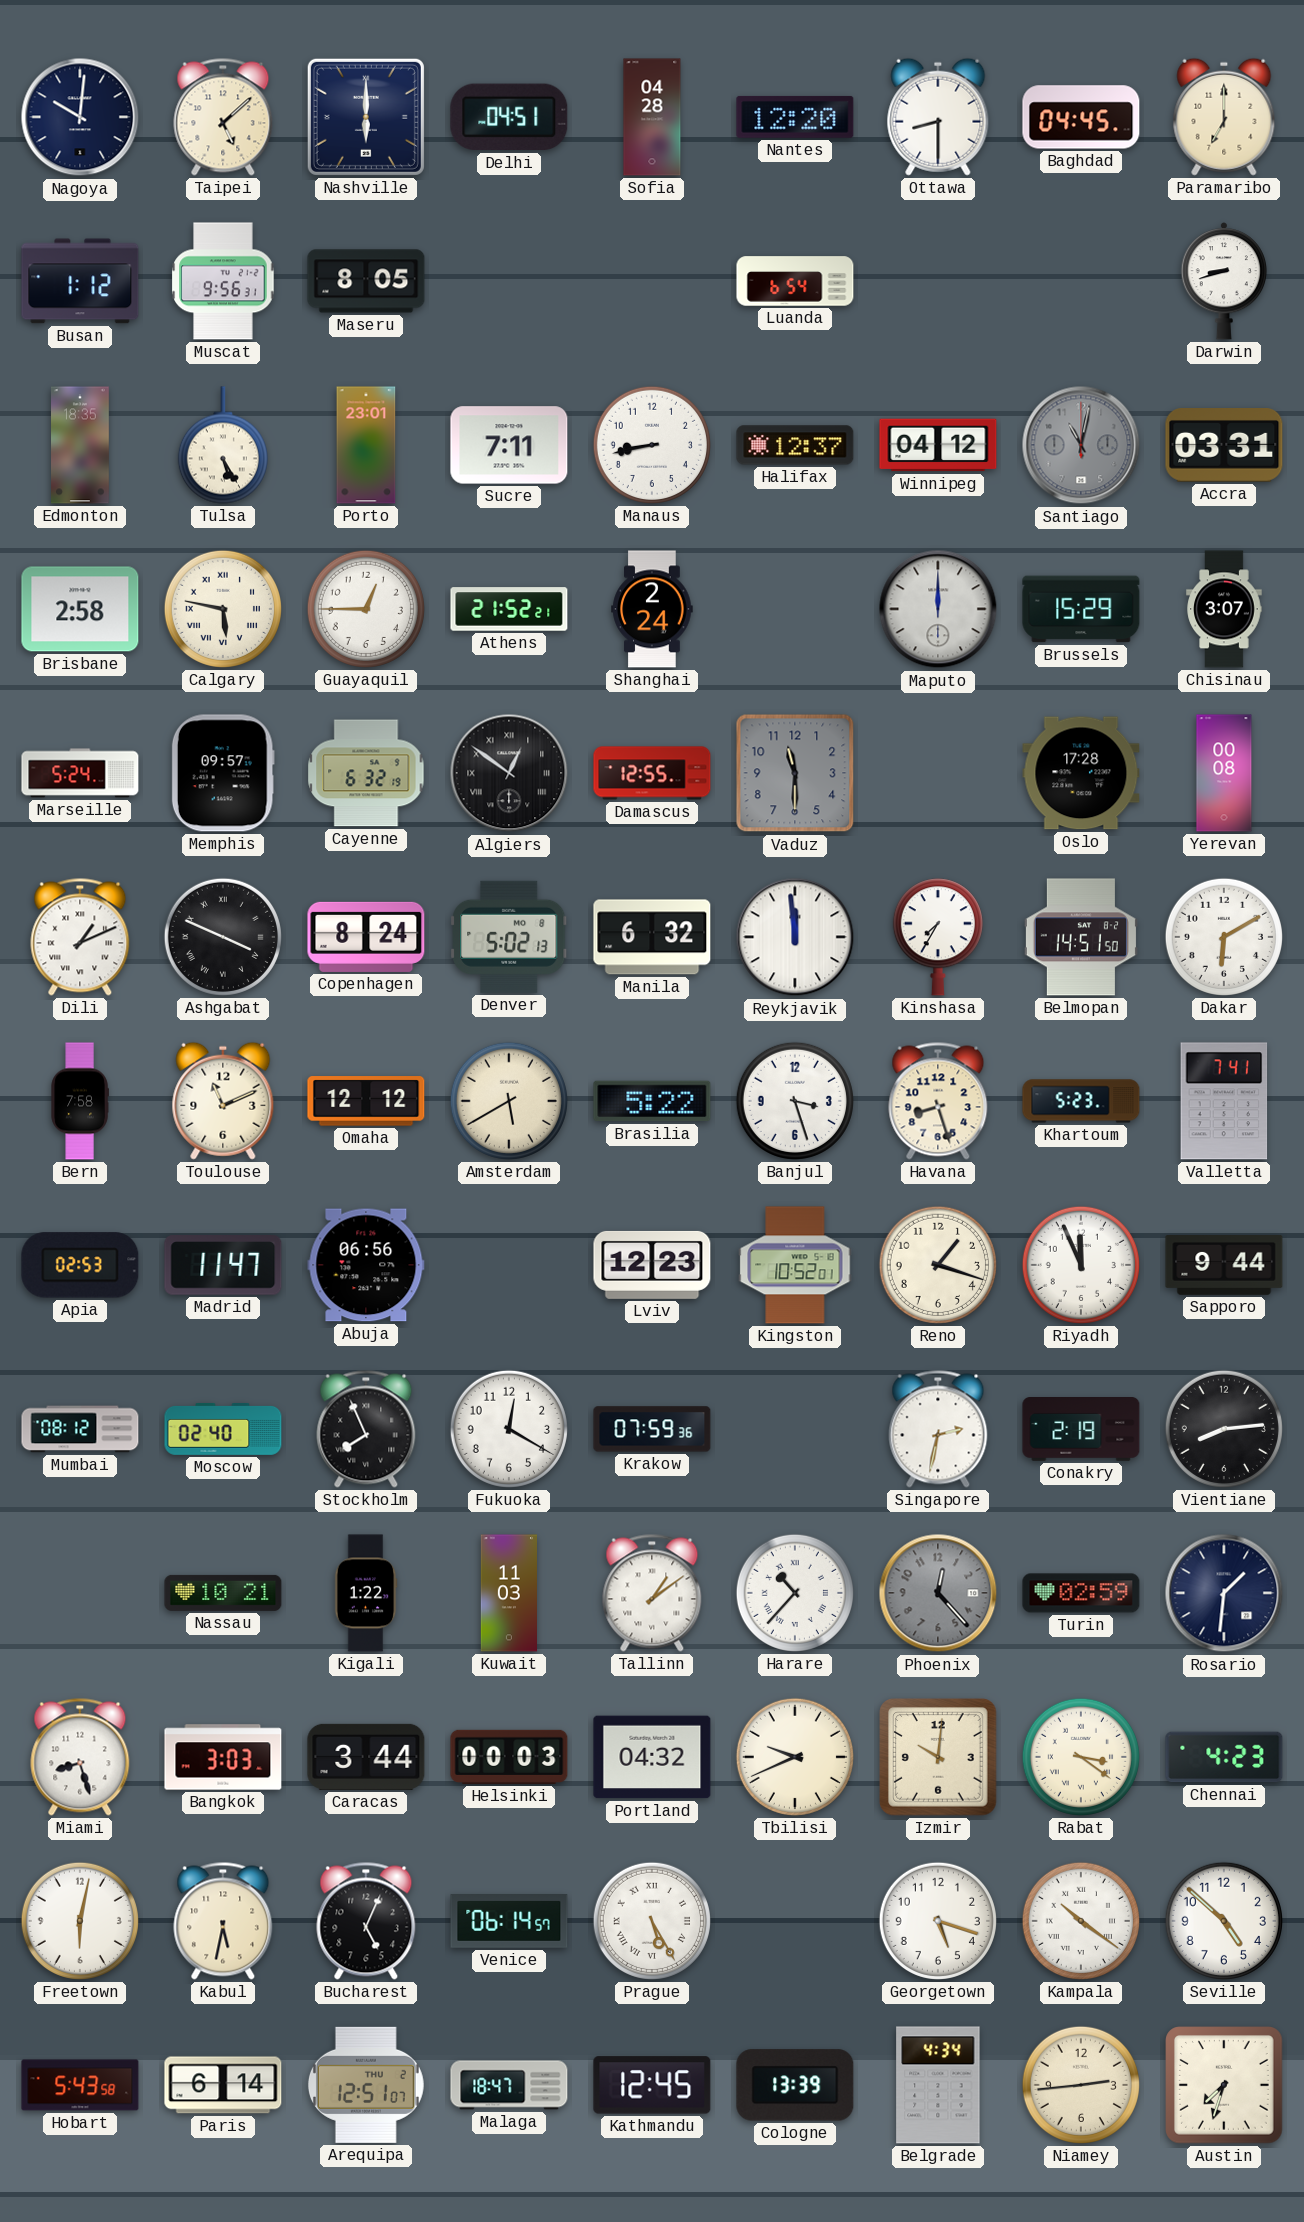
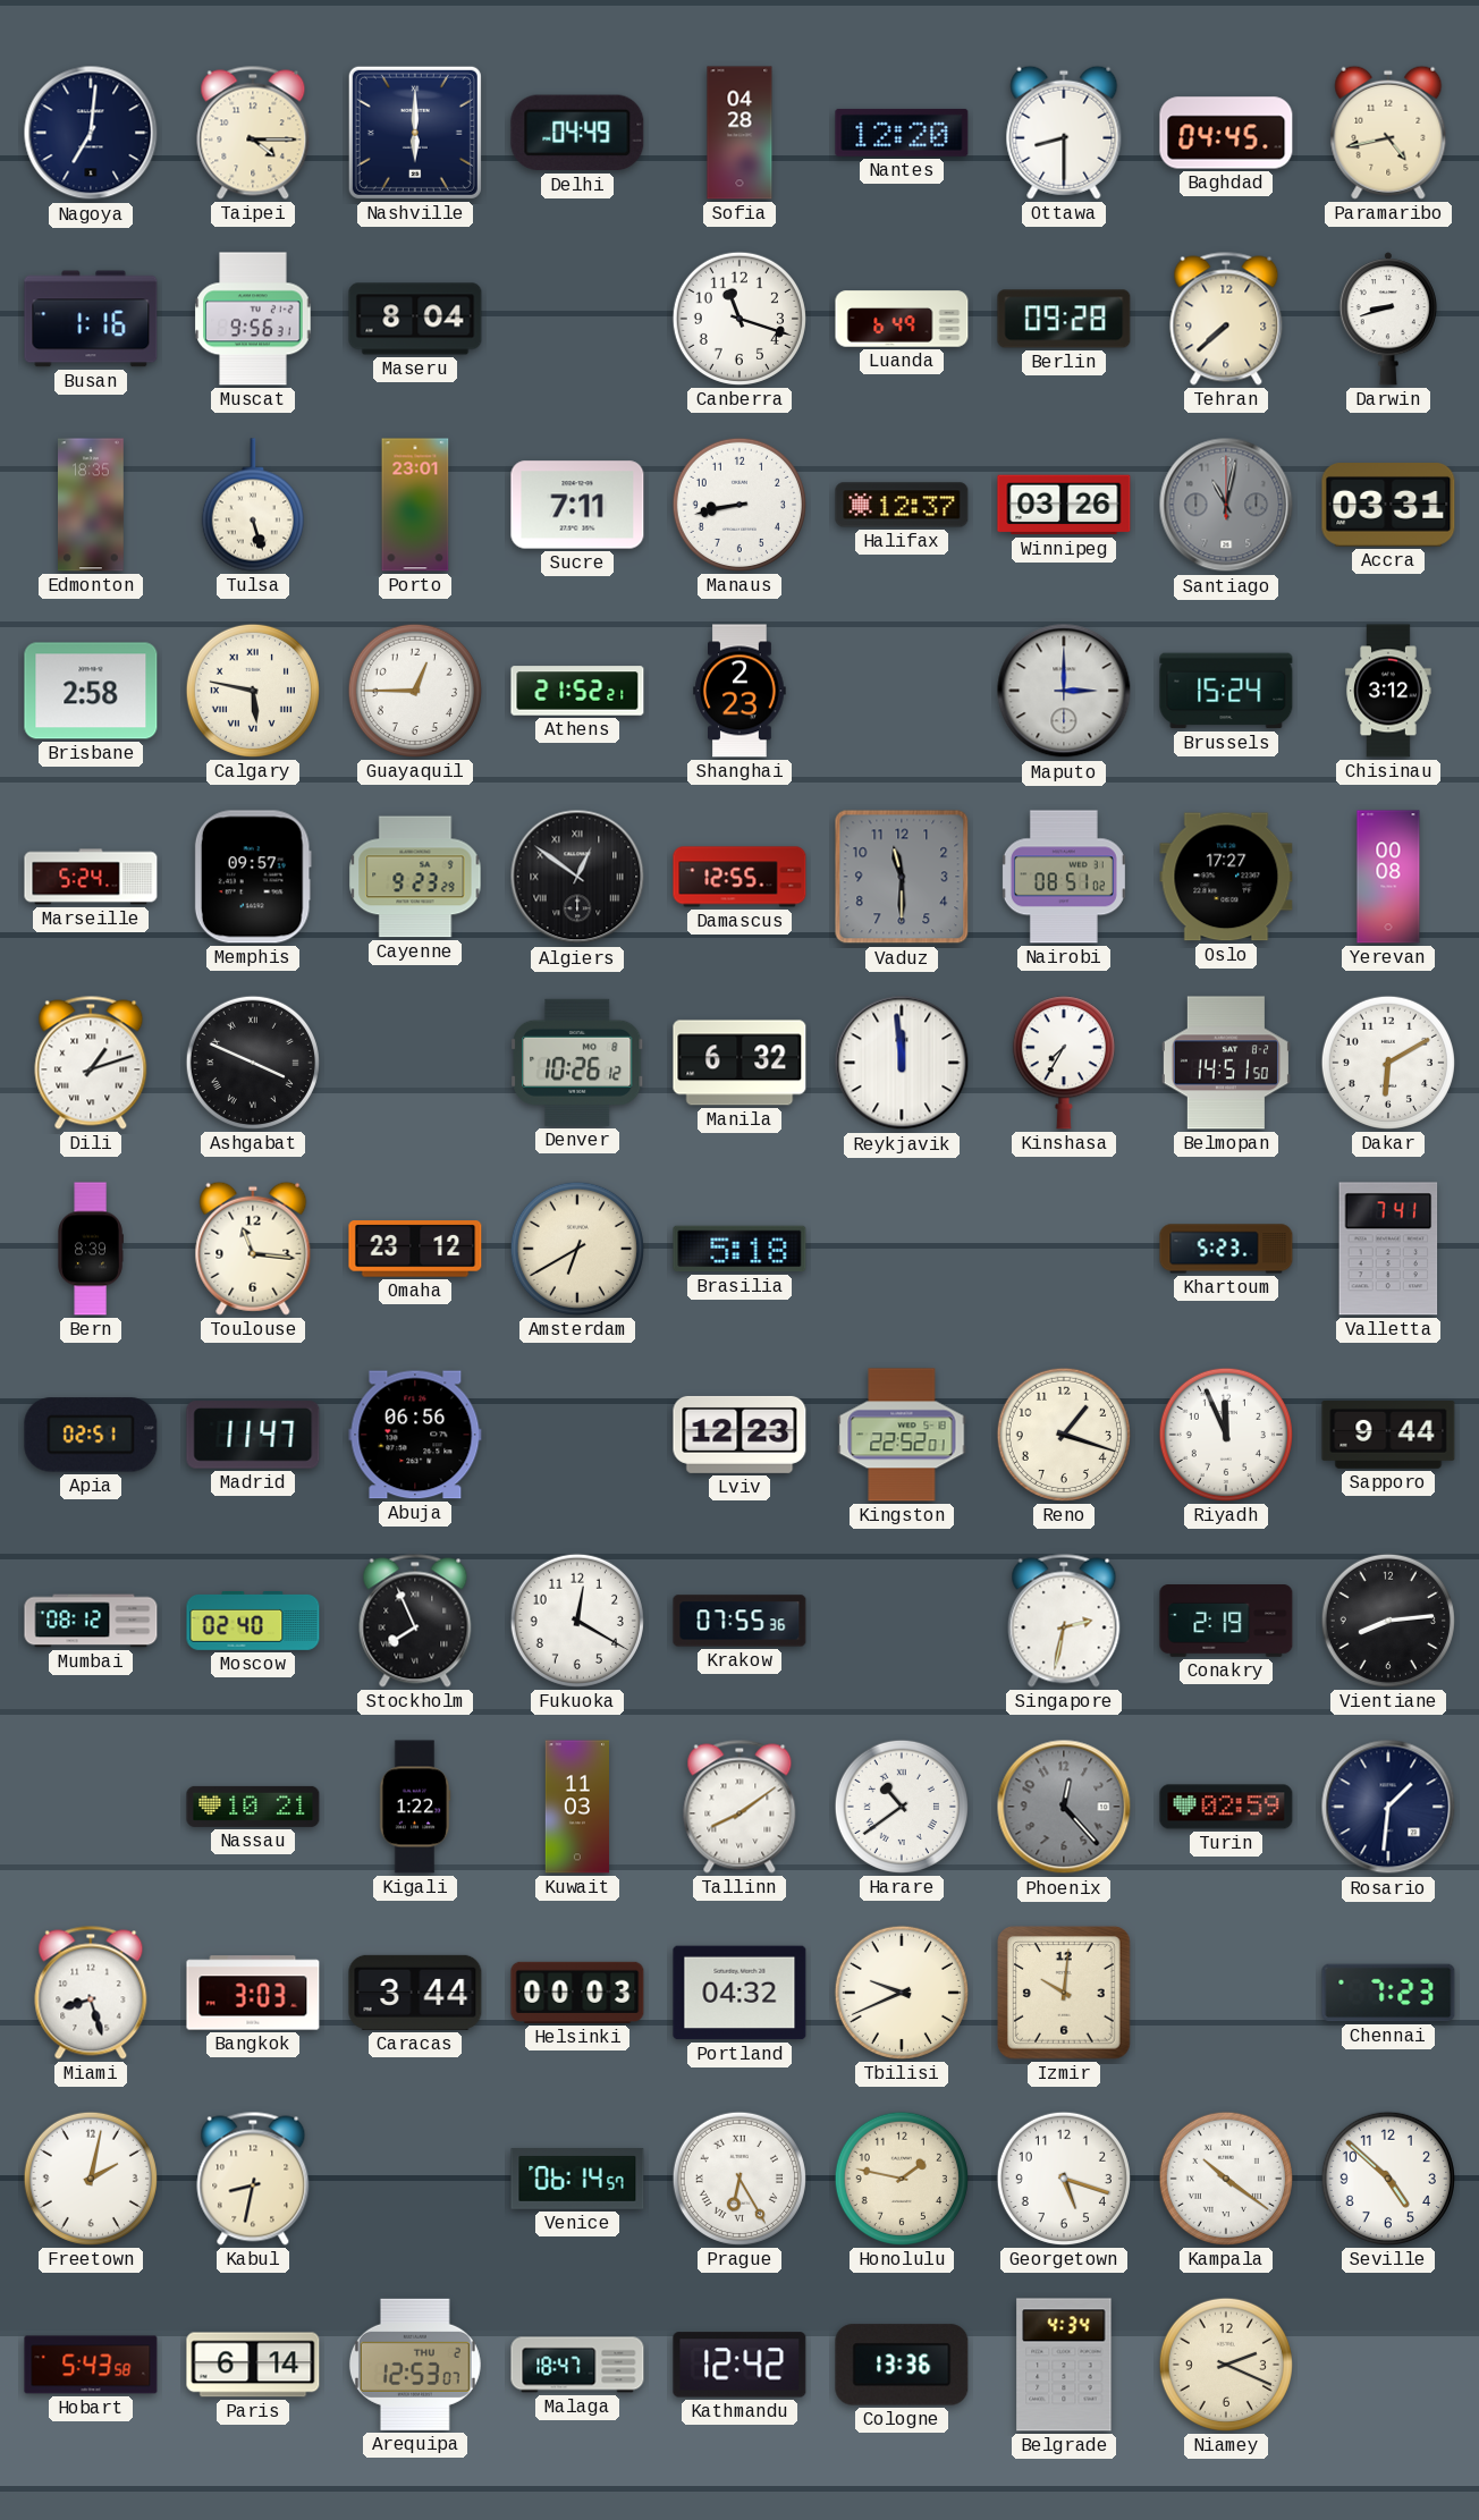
Nagoya: 10:01 -> 7:01
Taipei: 5:08 -> 4:15
Delhi: 04:51 -> 04:49
Paramaribo: 7:00 -> 4:43
Busan: 1:12 -> 1:16
Maseru: 8:05 -> 8:04
Canberra: none -> 11:18
Luanda: 6:54 -> 6:49
Berlin: none -> 09:28
Tehran: none -> 7:38
Tulsa: 5:25 -> 5:27
Winnipeg: 04:12 -> 03:26
Shanghai: 2:24 -> 2:23
Maputo: 12:00 -> 3:00
Brussels: 15:29 -> 15:24
Chisinau: 3:07 -> 3:12
Cayenne: 6:32 -> 9:23
Nairobi: none -> 08:51
Oslo: 17:28 -> 17:27
Dili: 1:11 -> 1:12
Copenhagen: 8:24 -> none
Denver: 5:02 -> 10:26
Bern: 7:58 -> 8:39
Toulouse: 11:11 -> 11:16
Omaha: 12:12 -> 23:12
Amsterdam: 5:40 -> 6:40
Brasilia: 5:22 -> 5:18
Banjul: 3:27 -> none
Havana: 8:27 -> none
Apia: 02:53 -> 02:51
Kingston: 10:52 -> 22:52
Krakow: 07:59 -> 07:55
Tallinn: 1:09 -> 8:09
Harare: 10:37 -> 10:39
Rabat: 3:21 -> none
Chennai: 4:23 -> 7:23
Freetown: 6:02 -> 2:02
Kabul: 5:32 -> 8:32
Bucharest: 5:04 -> none
Prague: 5:25 -> 6:25
Honolulu: none -> 1:47
Arequipa: 12:51 -> 12:53
Kathmandu: 12:45 -> 12:42
Cologne: 13:39 -> 13:36
Niamey: 2:44 -> 2:19
Austin: 7:33 -> none
